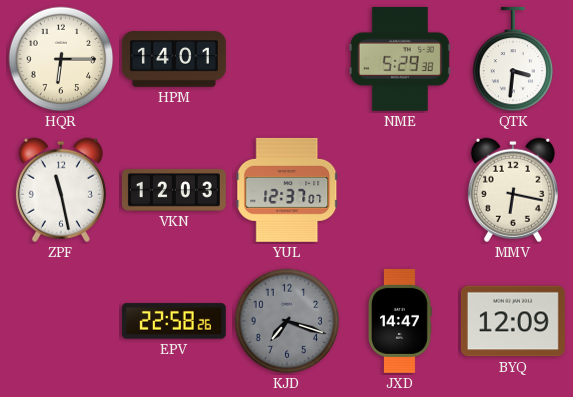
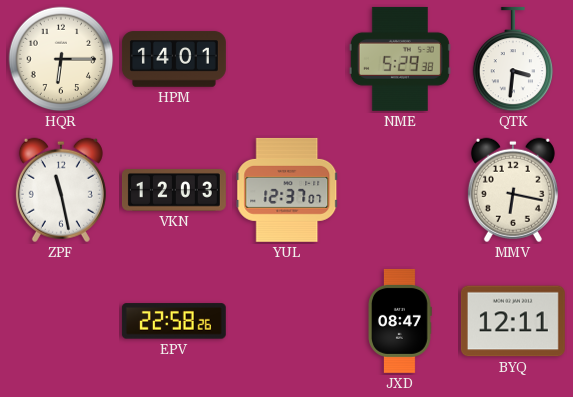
KJD: 7:18 -> none
JXD: 14:47 -> 08:47
BYQ: 12:09 -> 12:11
